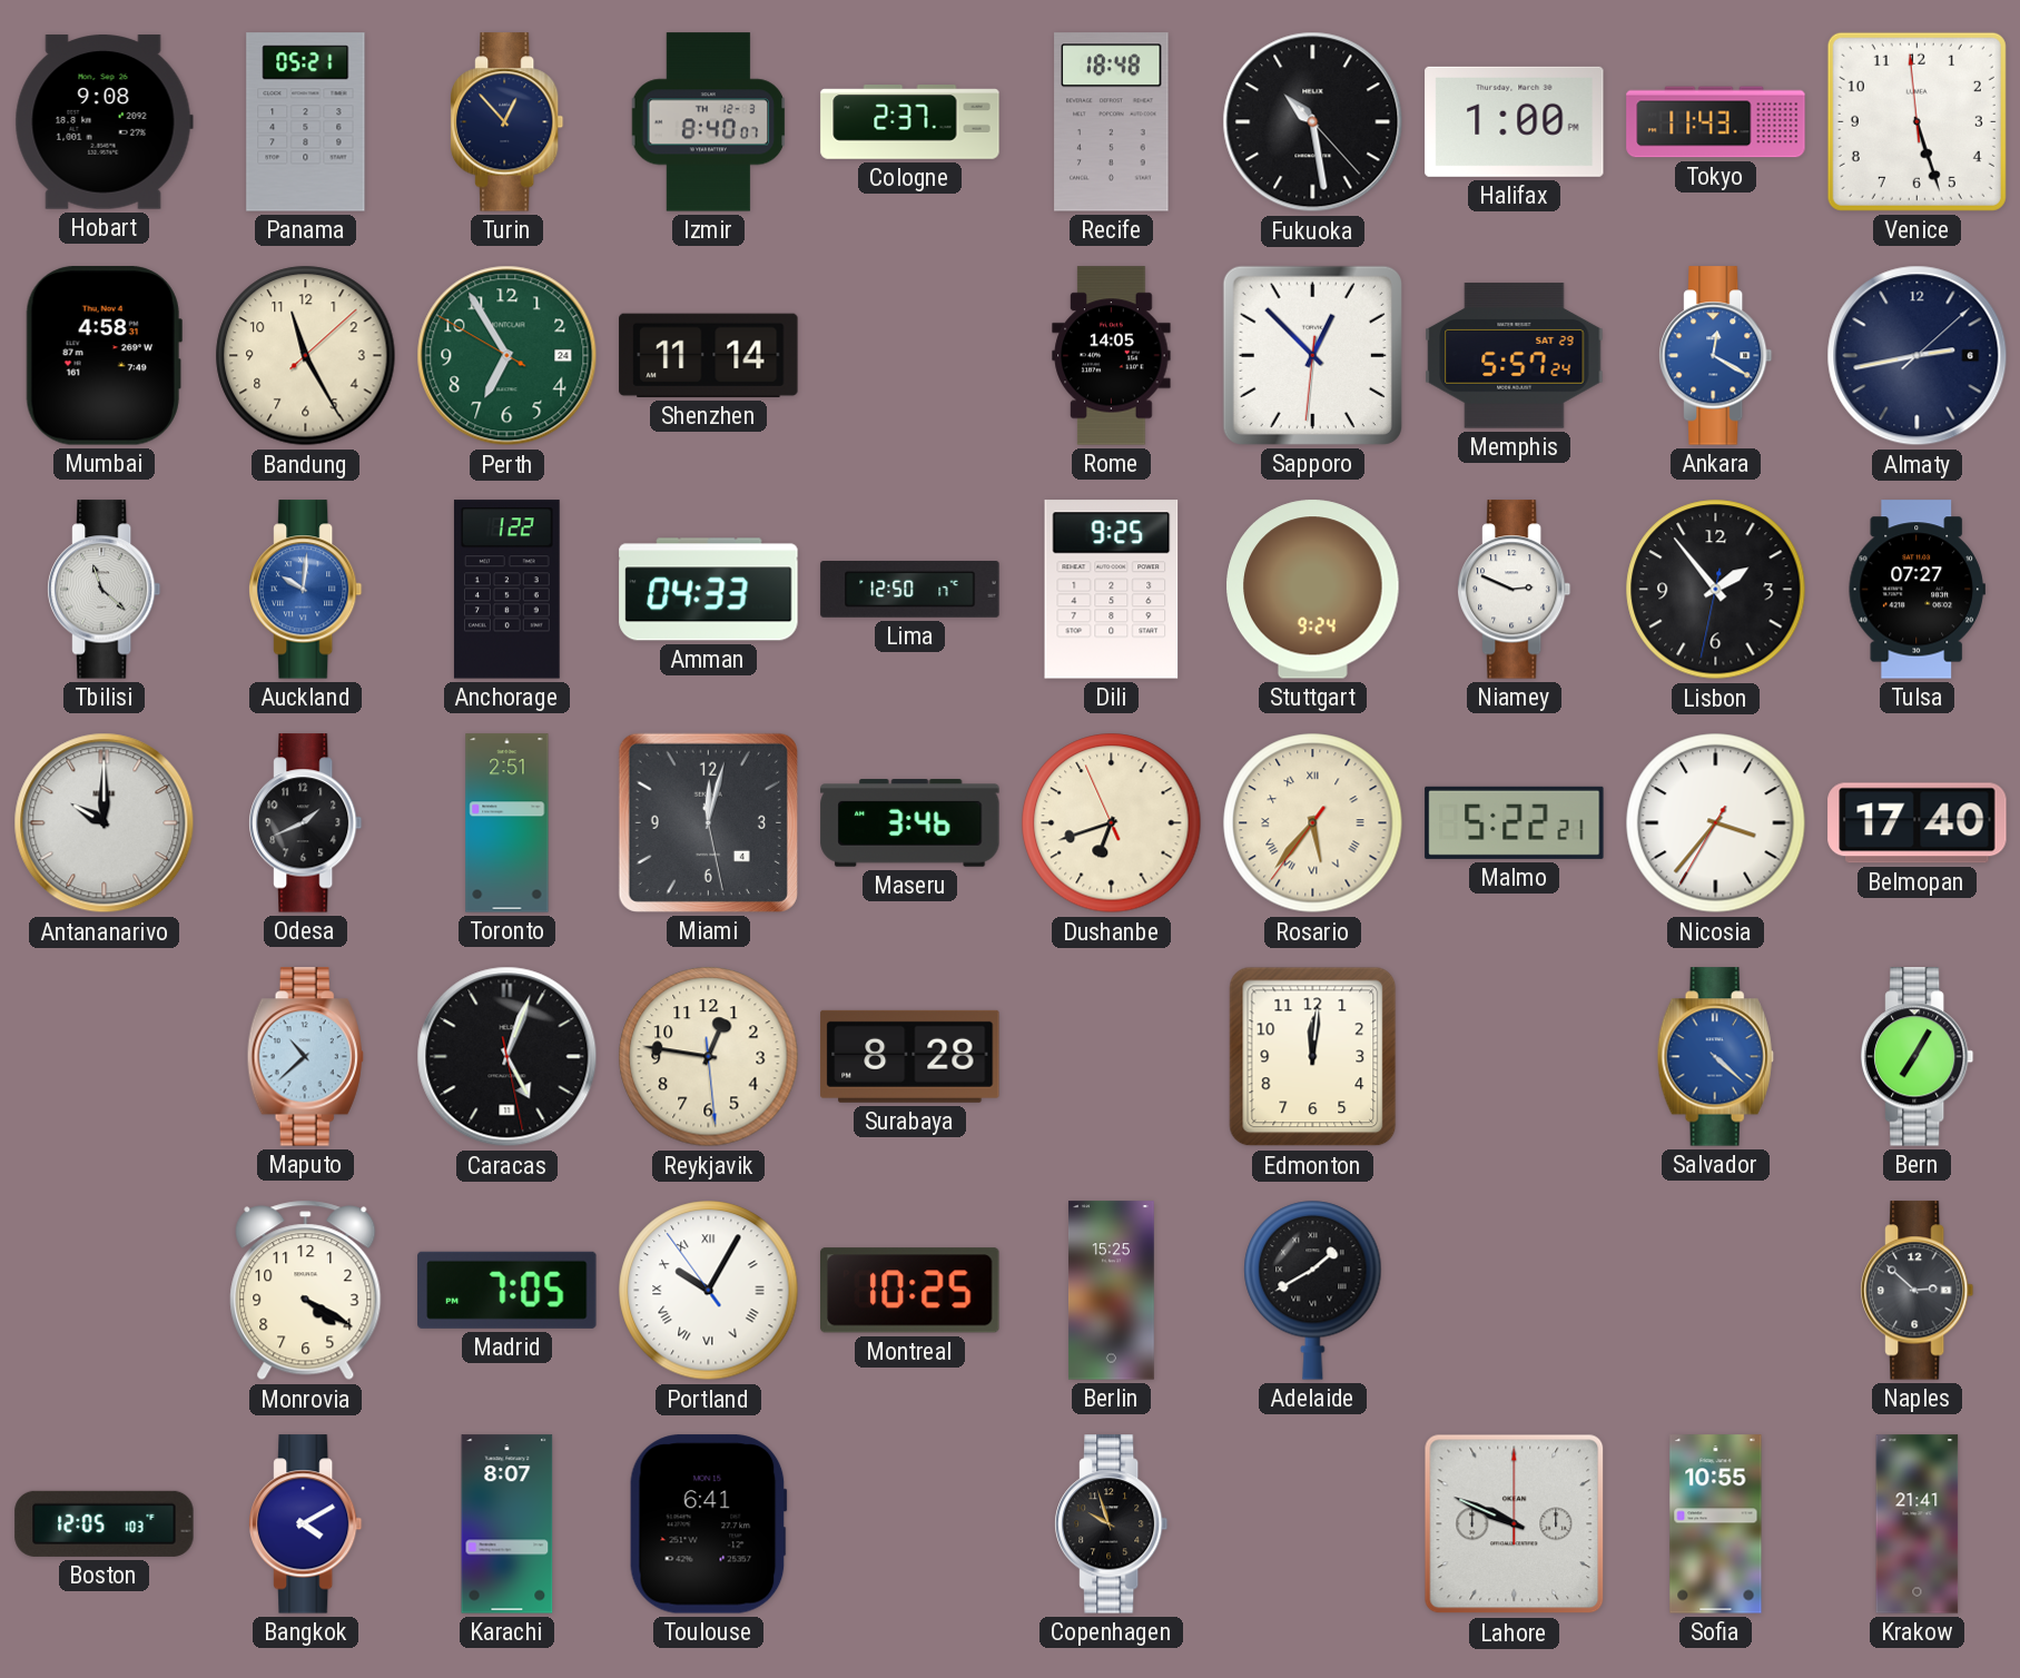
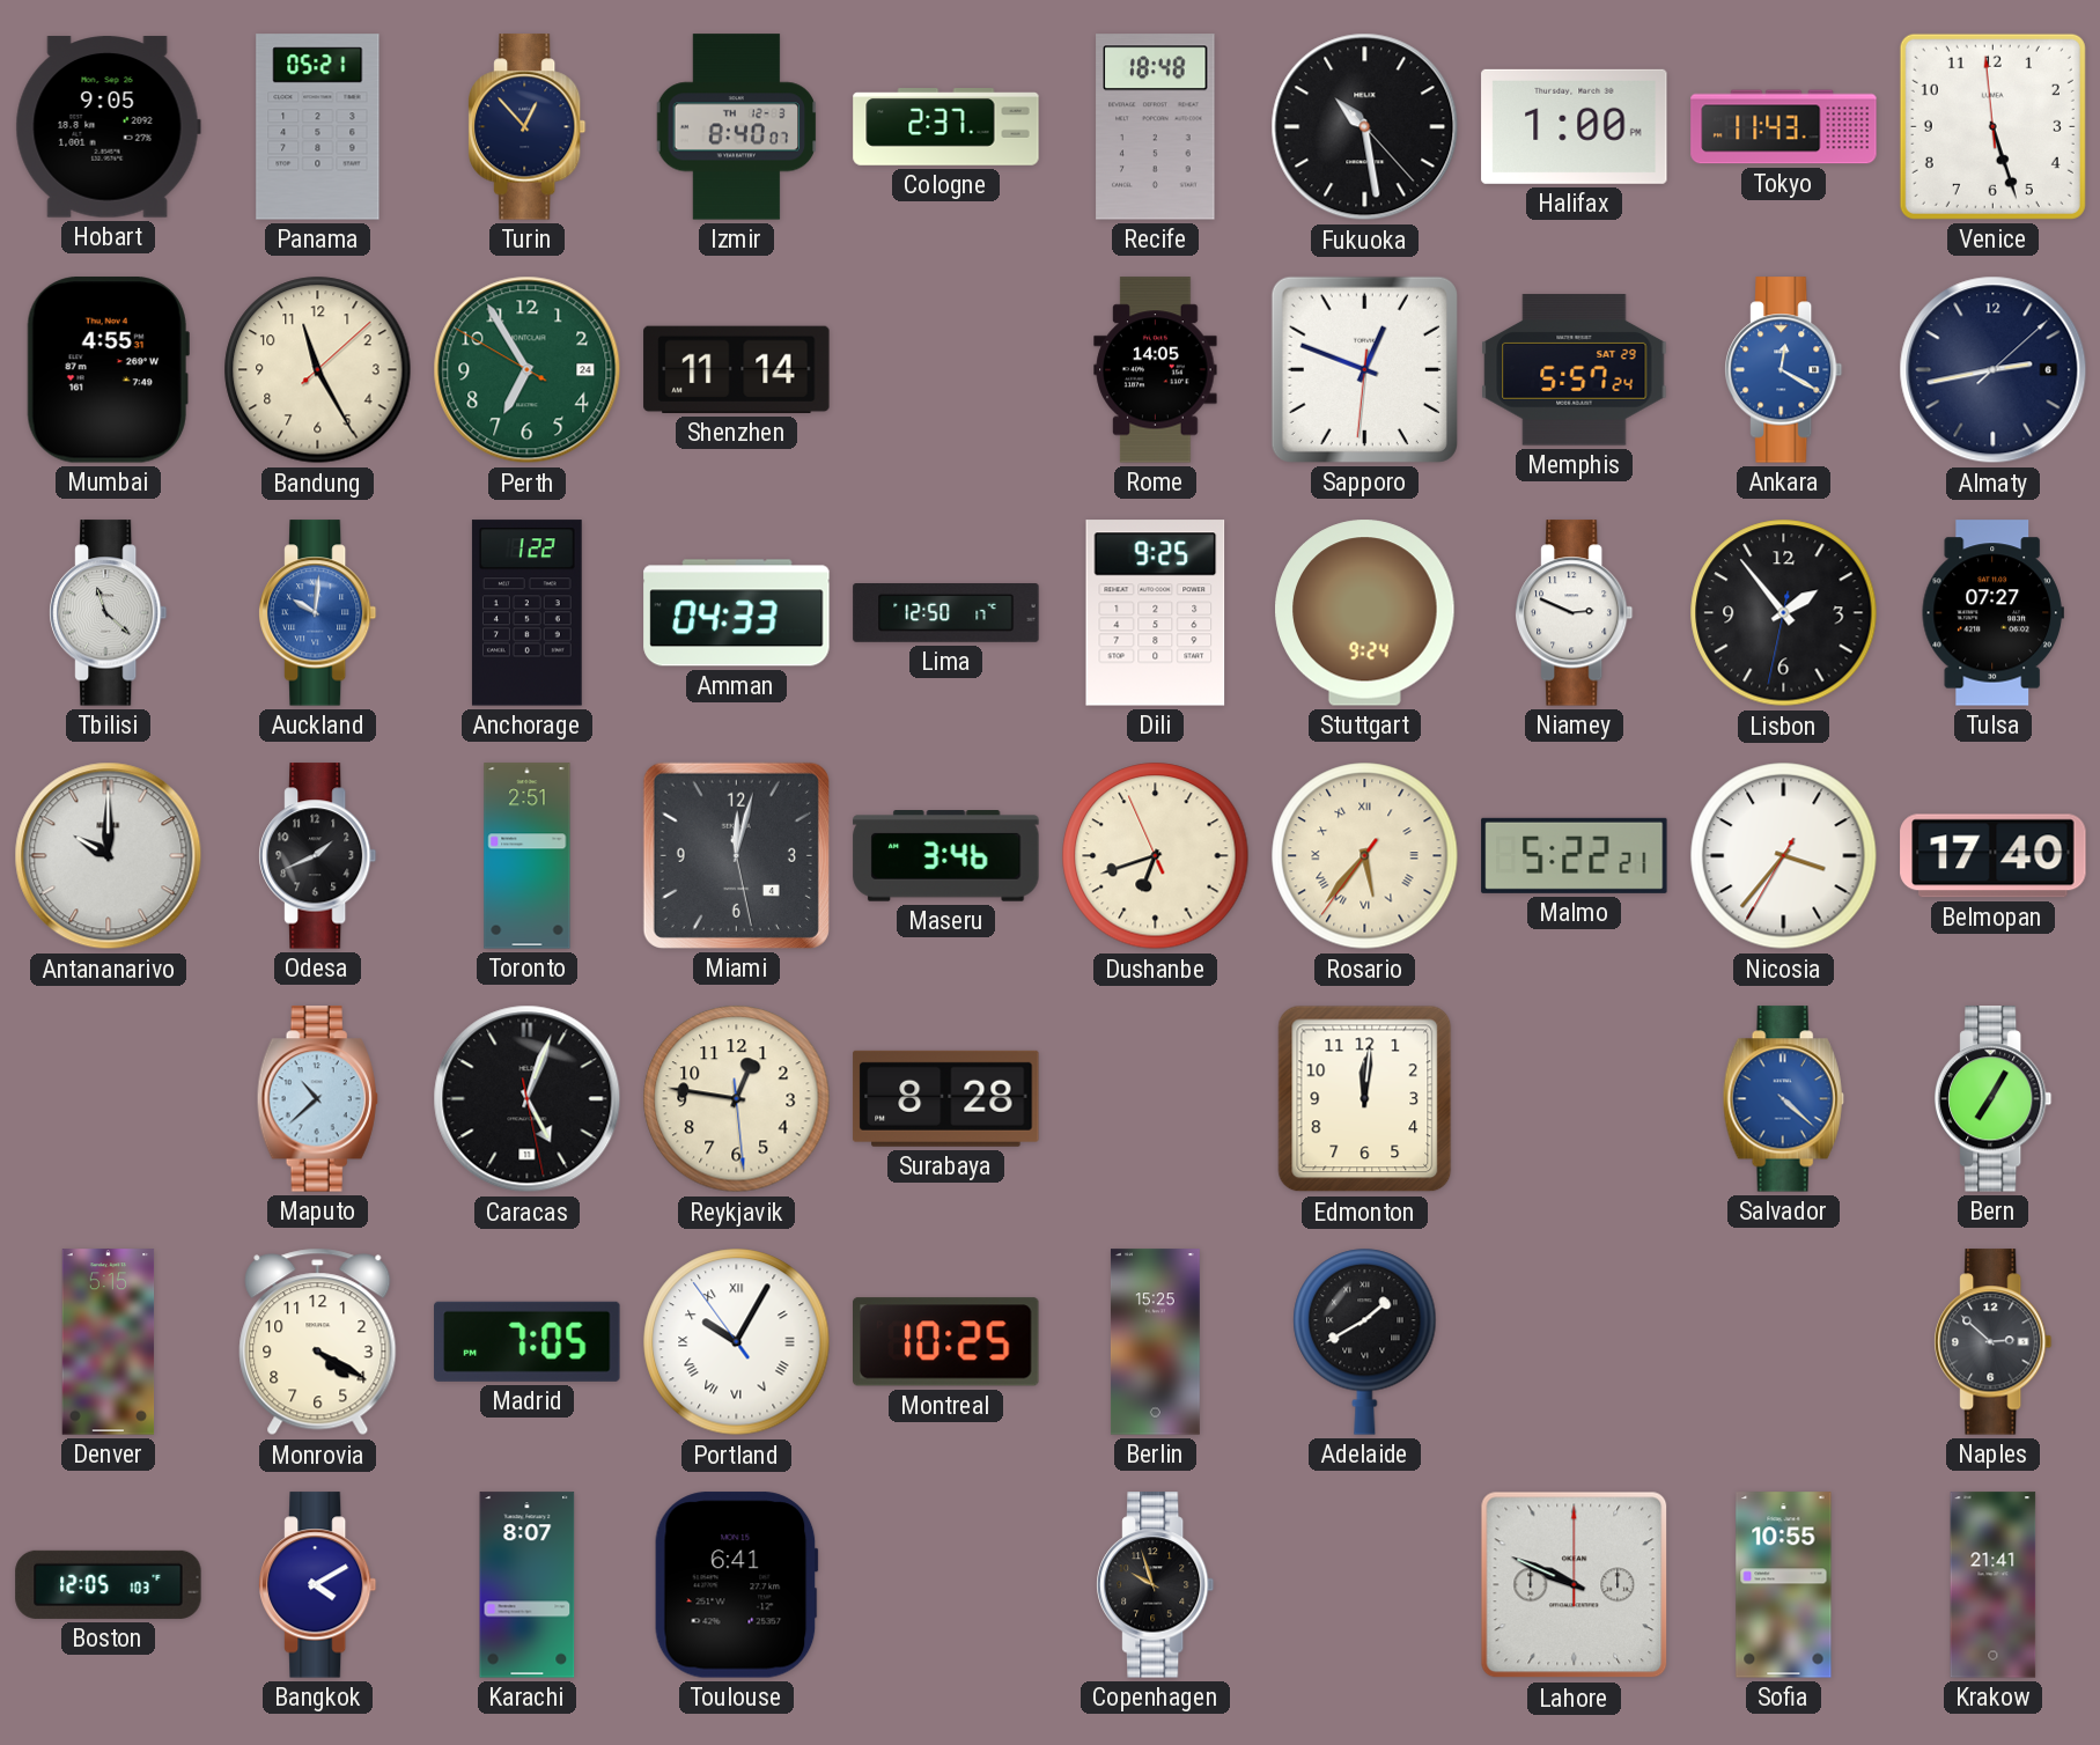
Hobart: 9:08 -> 9:05
Mumbai: 4:58 -> 4:55
Sapporo: 12:52 -> 12:48
Denver: none -> 5:15
